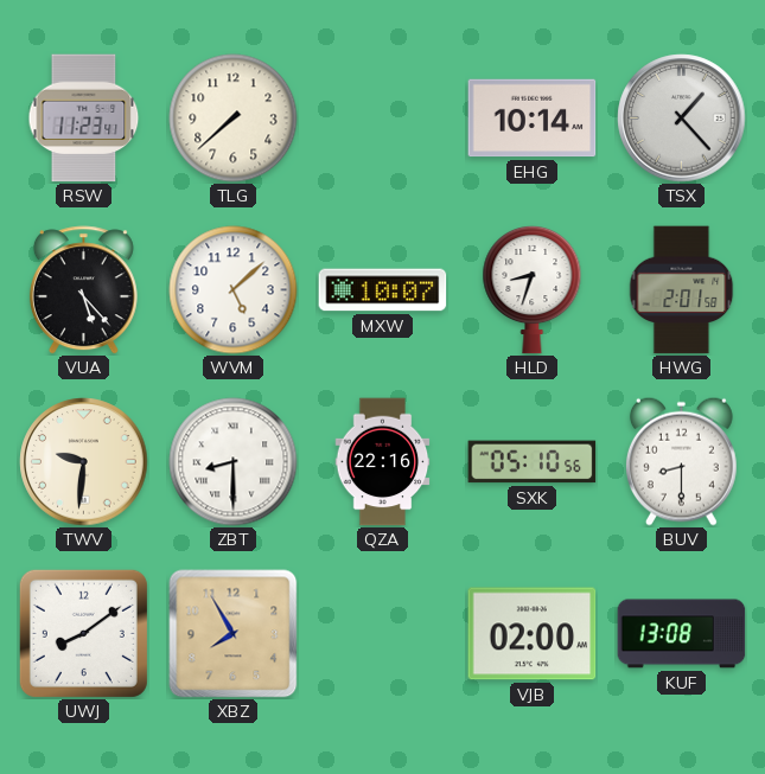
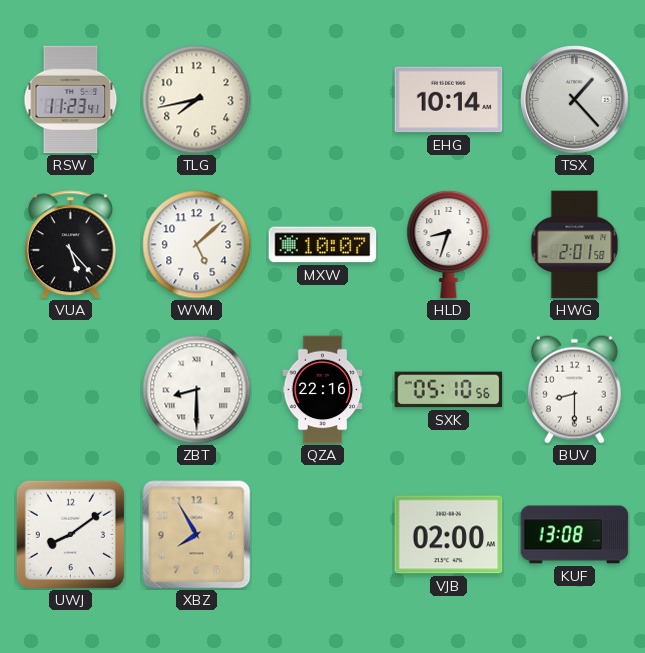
TLG: 7:38 -> 7:43
TWV: 9:31 -> none
